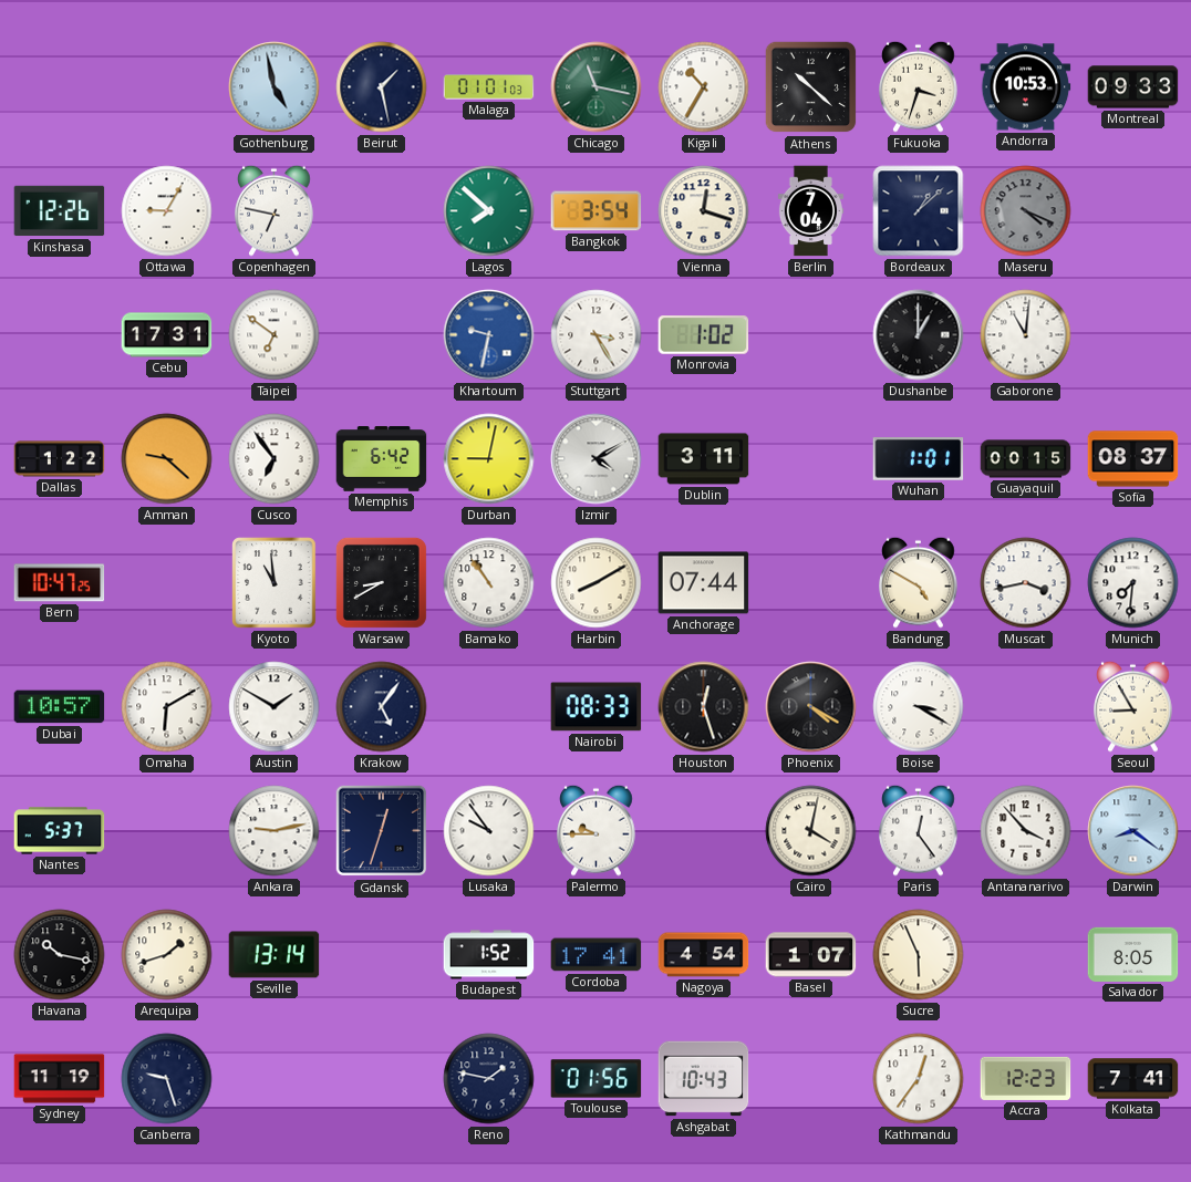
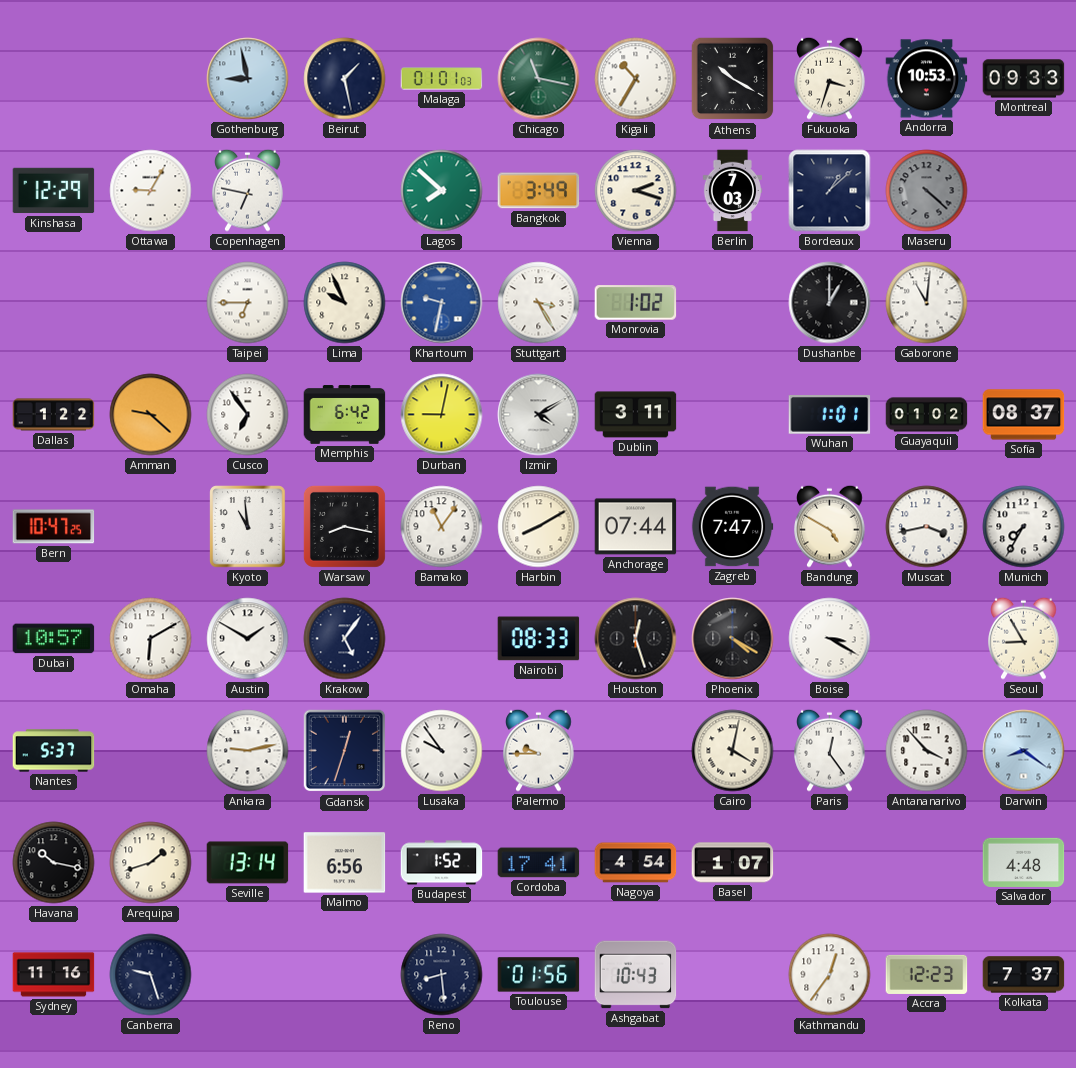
Gothenburg: 4:58 -> 8:58
Athens: 10:22 -> 10:20
Kinshasa: 12:26 -> 12:29
Bangkok: 3:54 -> 3:49
Vienna: 12:18 -> 2:18
Berlin: 7:04 -> 7:03
Maseru: 4:19 -> 4:22
Cebu: 17:31 -> none
Taipei: 6:51 -> 6:45
Lima: none -> 9:56
Guayaquil: 00:15 -> 01:02
Warsaw: 8:40 -> 8:17
Bamako: 10:54 -> 11:06
Zagreb: none -> 7:47
Munich: 7:31 -> 7:35
Malmo: none -> 6:56
Sucre: 5:56 -> none
Salvador: 8:05 -> 4:48
Sydney: 11:19 -> 11:16
Reno: 1:47 -> 8:29
Kolkata: 7:41 -> 7:37
